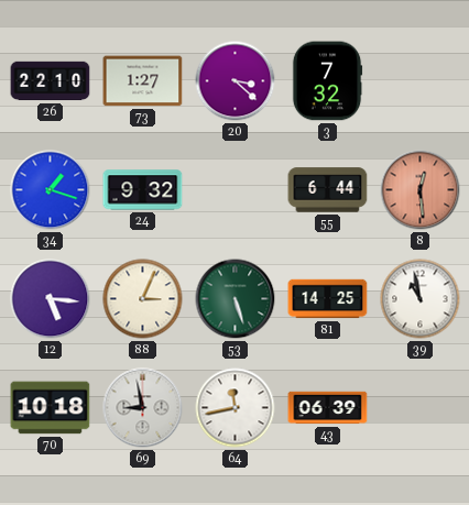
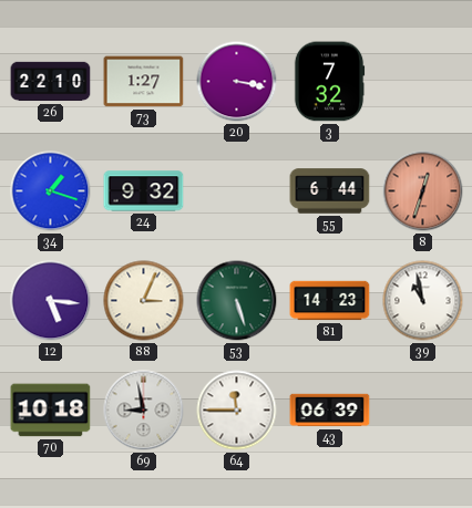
20: 3:22 -> 3:17
8: 12:29 -> 12:33
81: 14:25 -> 14:23
64: 11:43 -> 11:45
